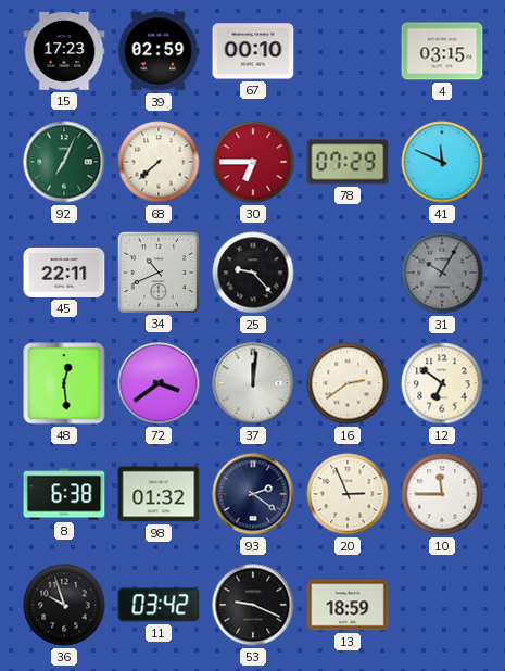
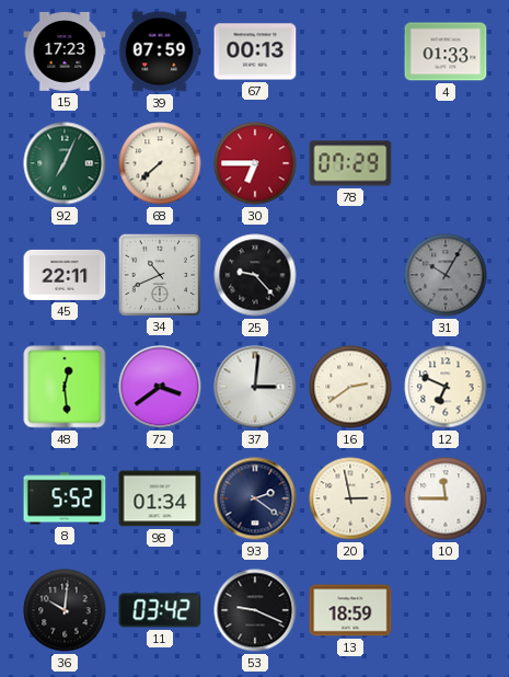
39: 02:59 -> 07:59
67: 00:10 -> 00:13
4: 03:15 -> 01:33
41: 11:49 -> none
37: 12:01 -> 3:01
12: 6:51 -> 6:49
8: 6:38 -> 5:52
98: 01:32 -> 01:34
20: 2:56 -> 2:58
36: 9:57 -> 10:01
